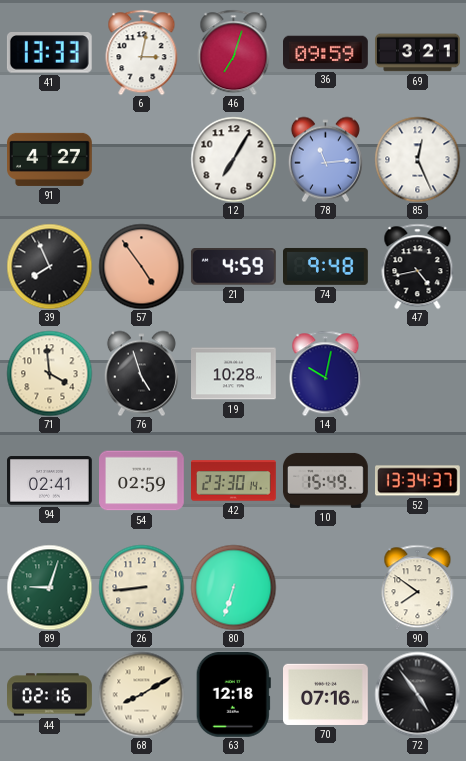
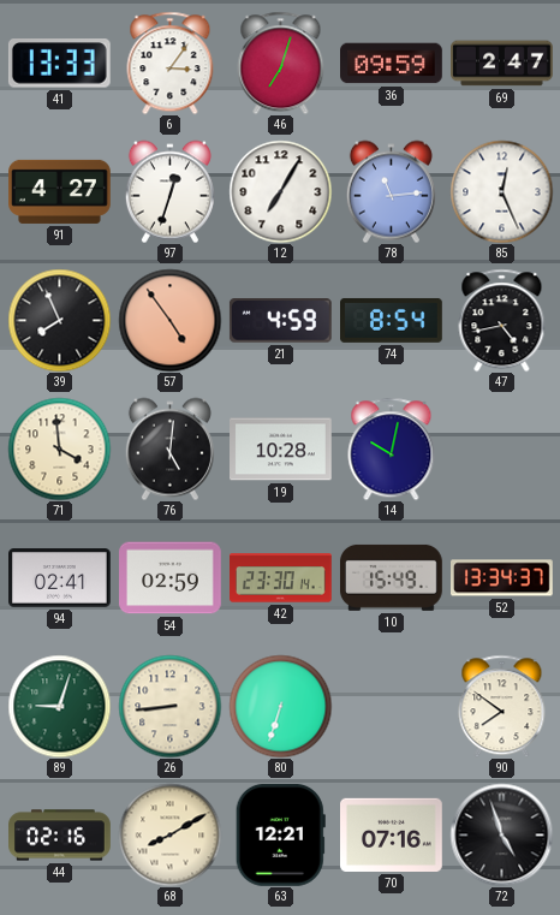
6: 3:02 -> 3:06
69: 3:21 -> 2:47
97: none -> 12:33
74: 9:48 -> 8:54
76: 4:57 -> 5:01
63: 12:18 -> 12:21
72: 4:54 -> 4:57
